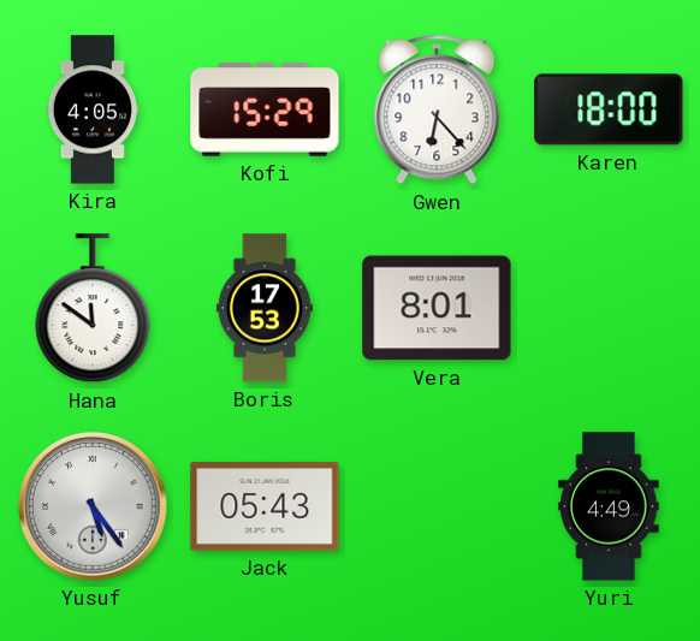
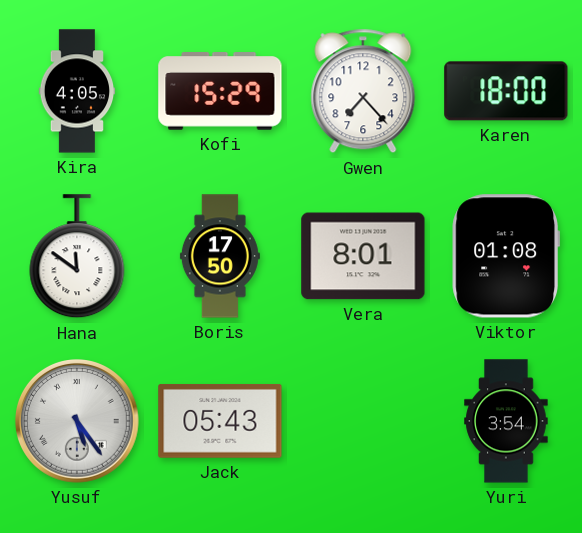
Gwen: 6:23 -> 7:23
Boris: 17:53 -> 17:50
Viktor: none -> 01:08
Yuri: 4:49 -> 3:54
